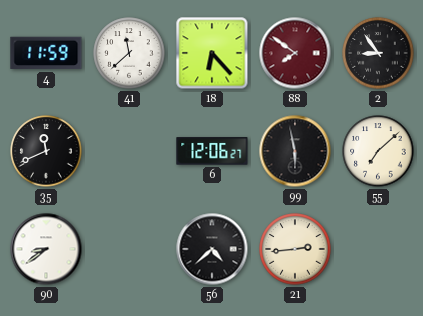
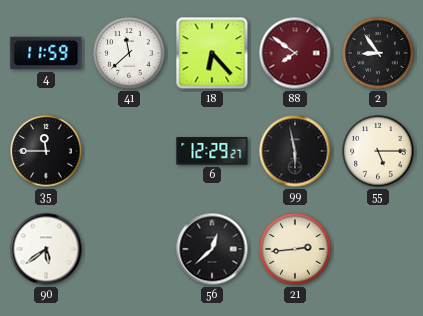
35: 11:41 -> 11:45
6: 12:06 -> 12:29
55: 7:08 -> 5:15
90: 8:39 -> 5:39
56: 4:38 -> 12:38
